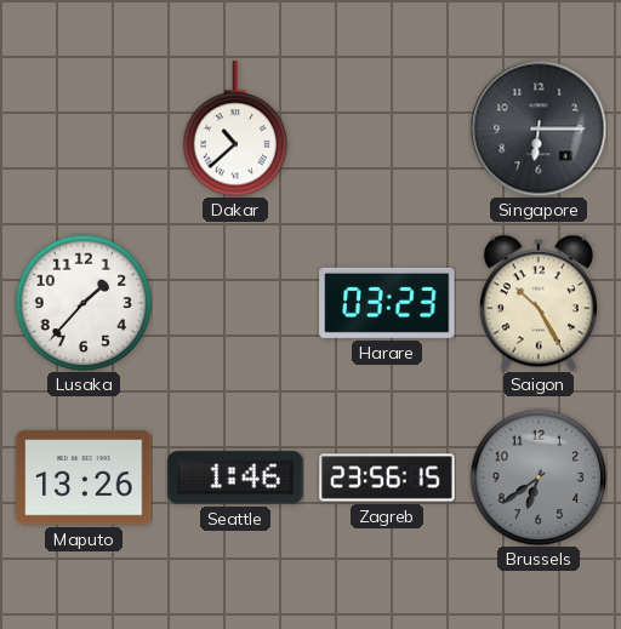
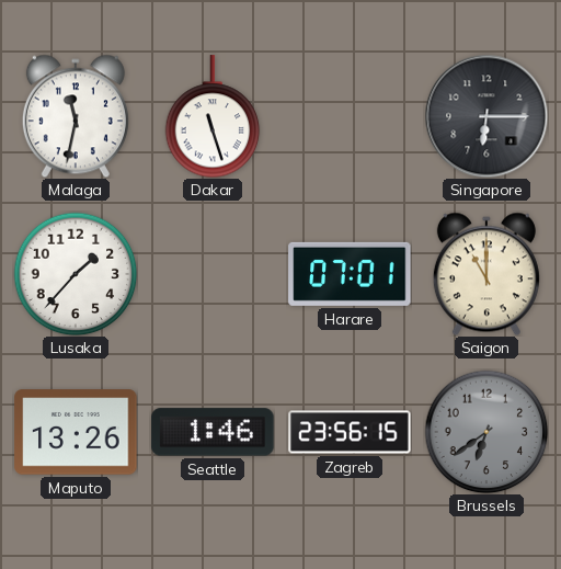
Malaga: none -> 11:32
Dakar: 10:38 -> 11:27
Harare: 03:23 -> 07:01
Saigon: 10:25 -> 11:00
